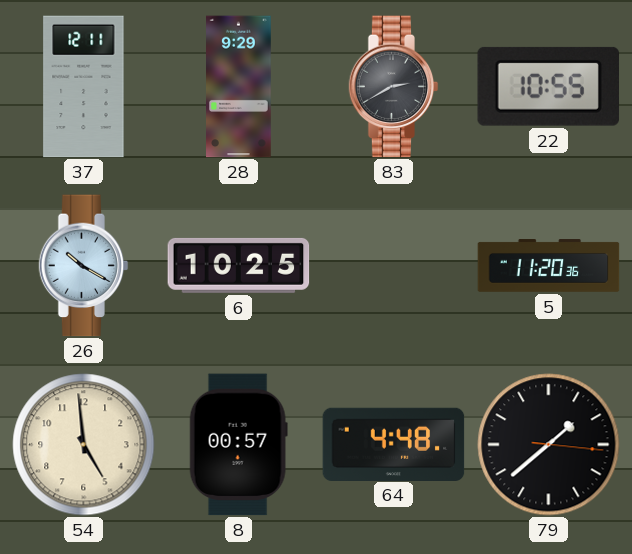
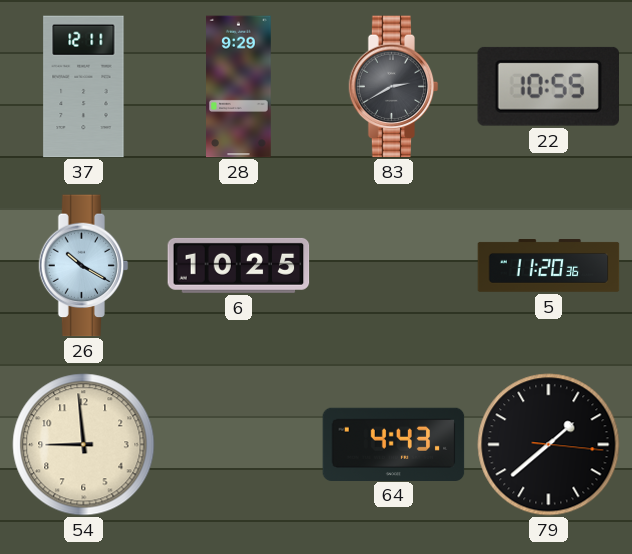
54: 4:59 -> 8:59
8: 00:57 -> none
64: 4:48 -> 4:43
